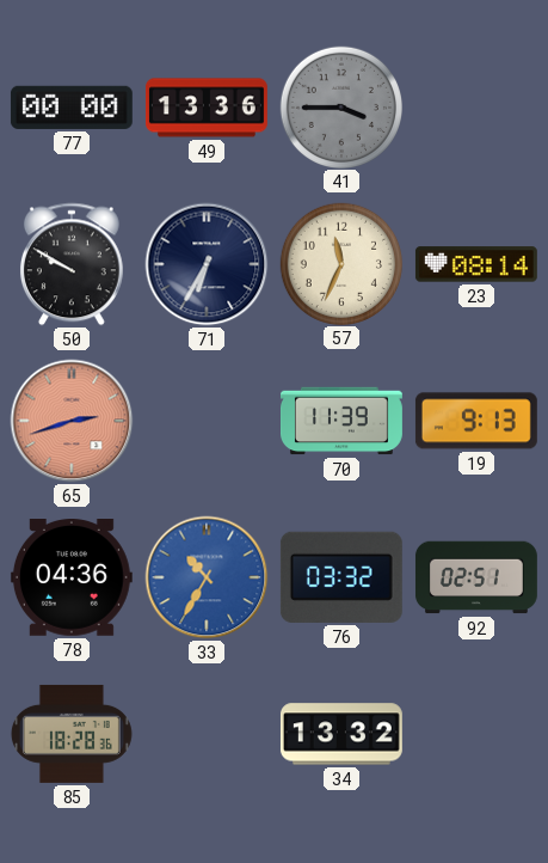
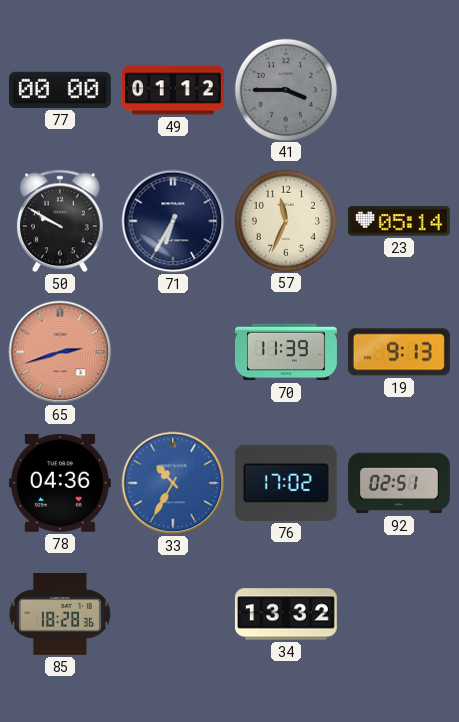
49: 13:36 -> 01:12
23: 08:14 -> 05:14
76: 03:32 -> 17:02
